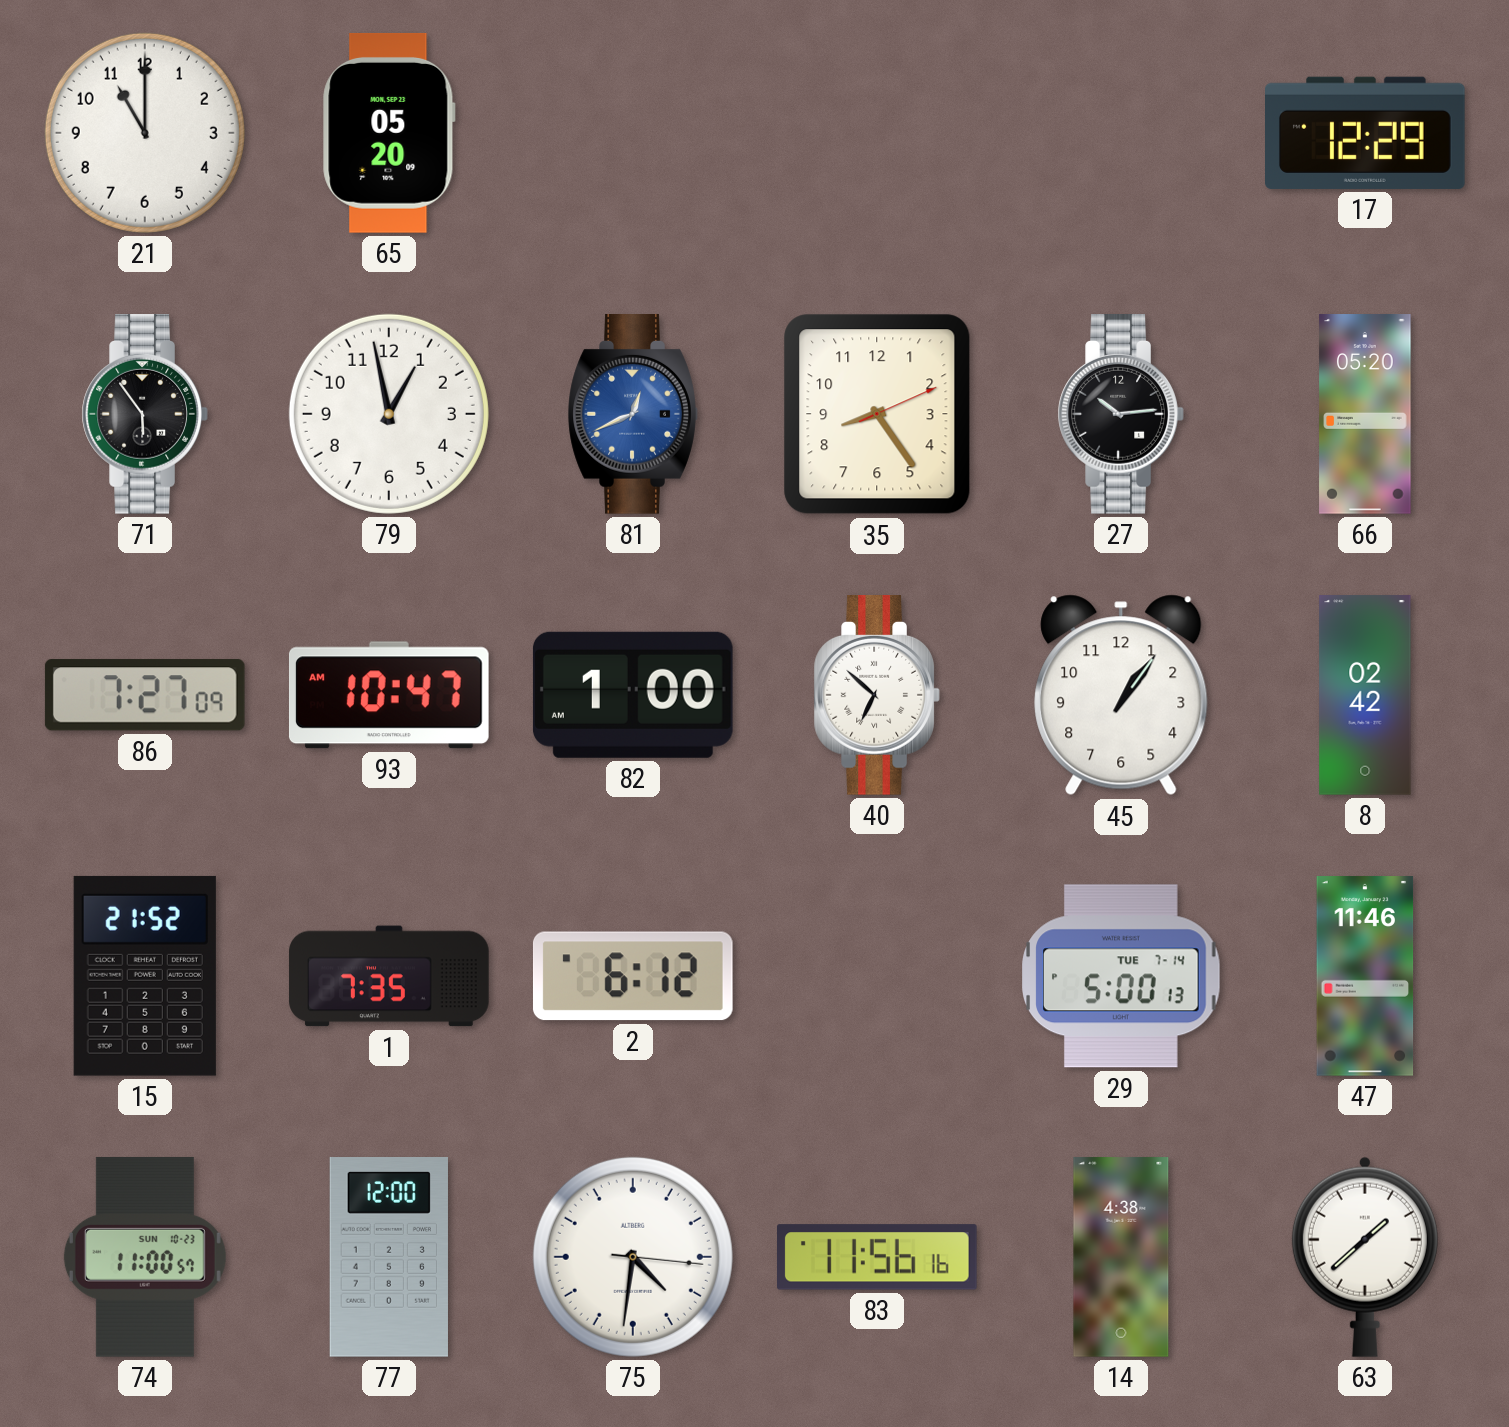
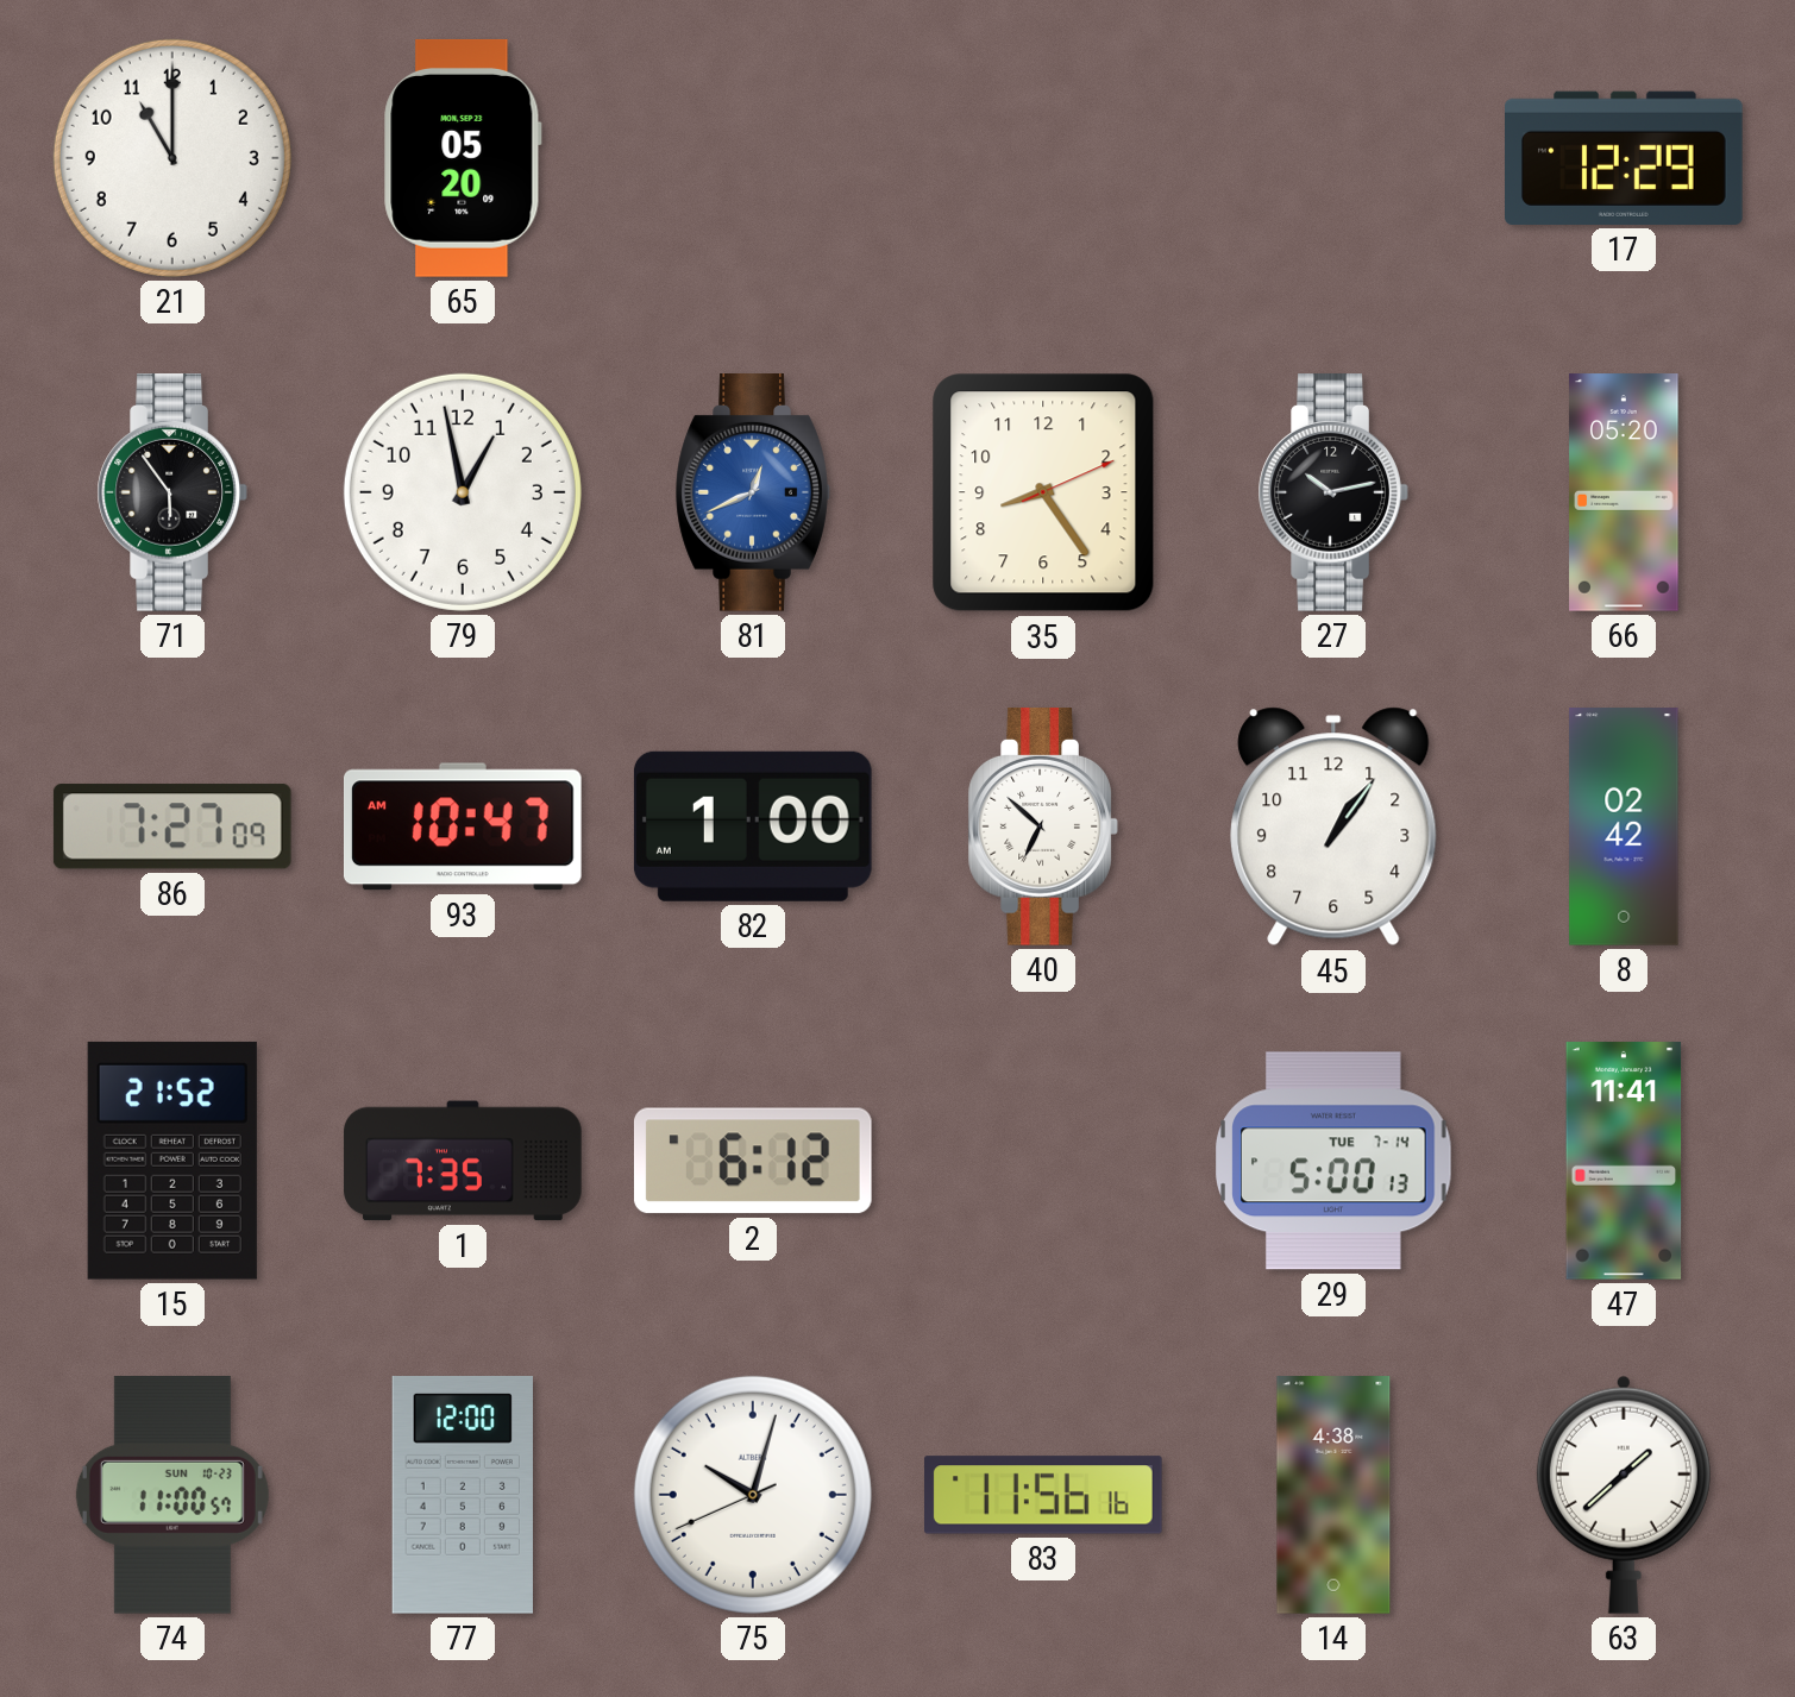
27: 10:14 -> 10:13
47: 11:46 -> 11:41
75: 4:31 -> 10:02
